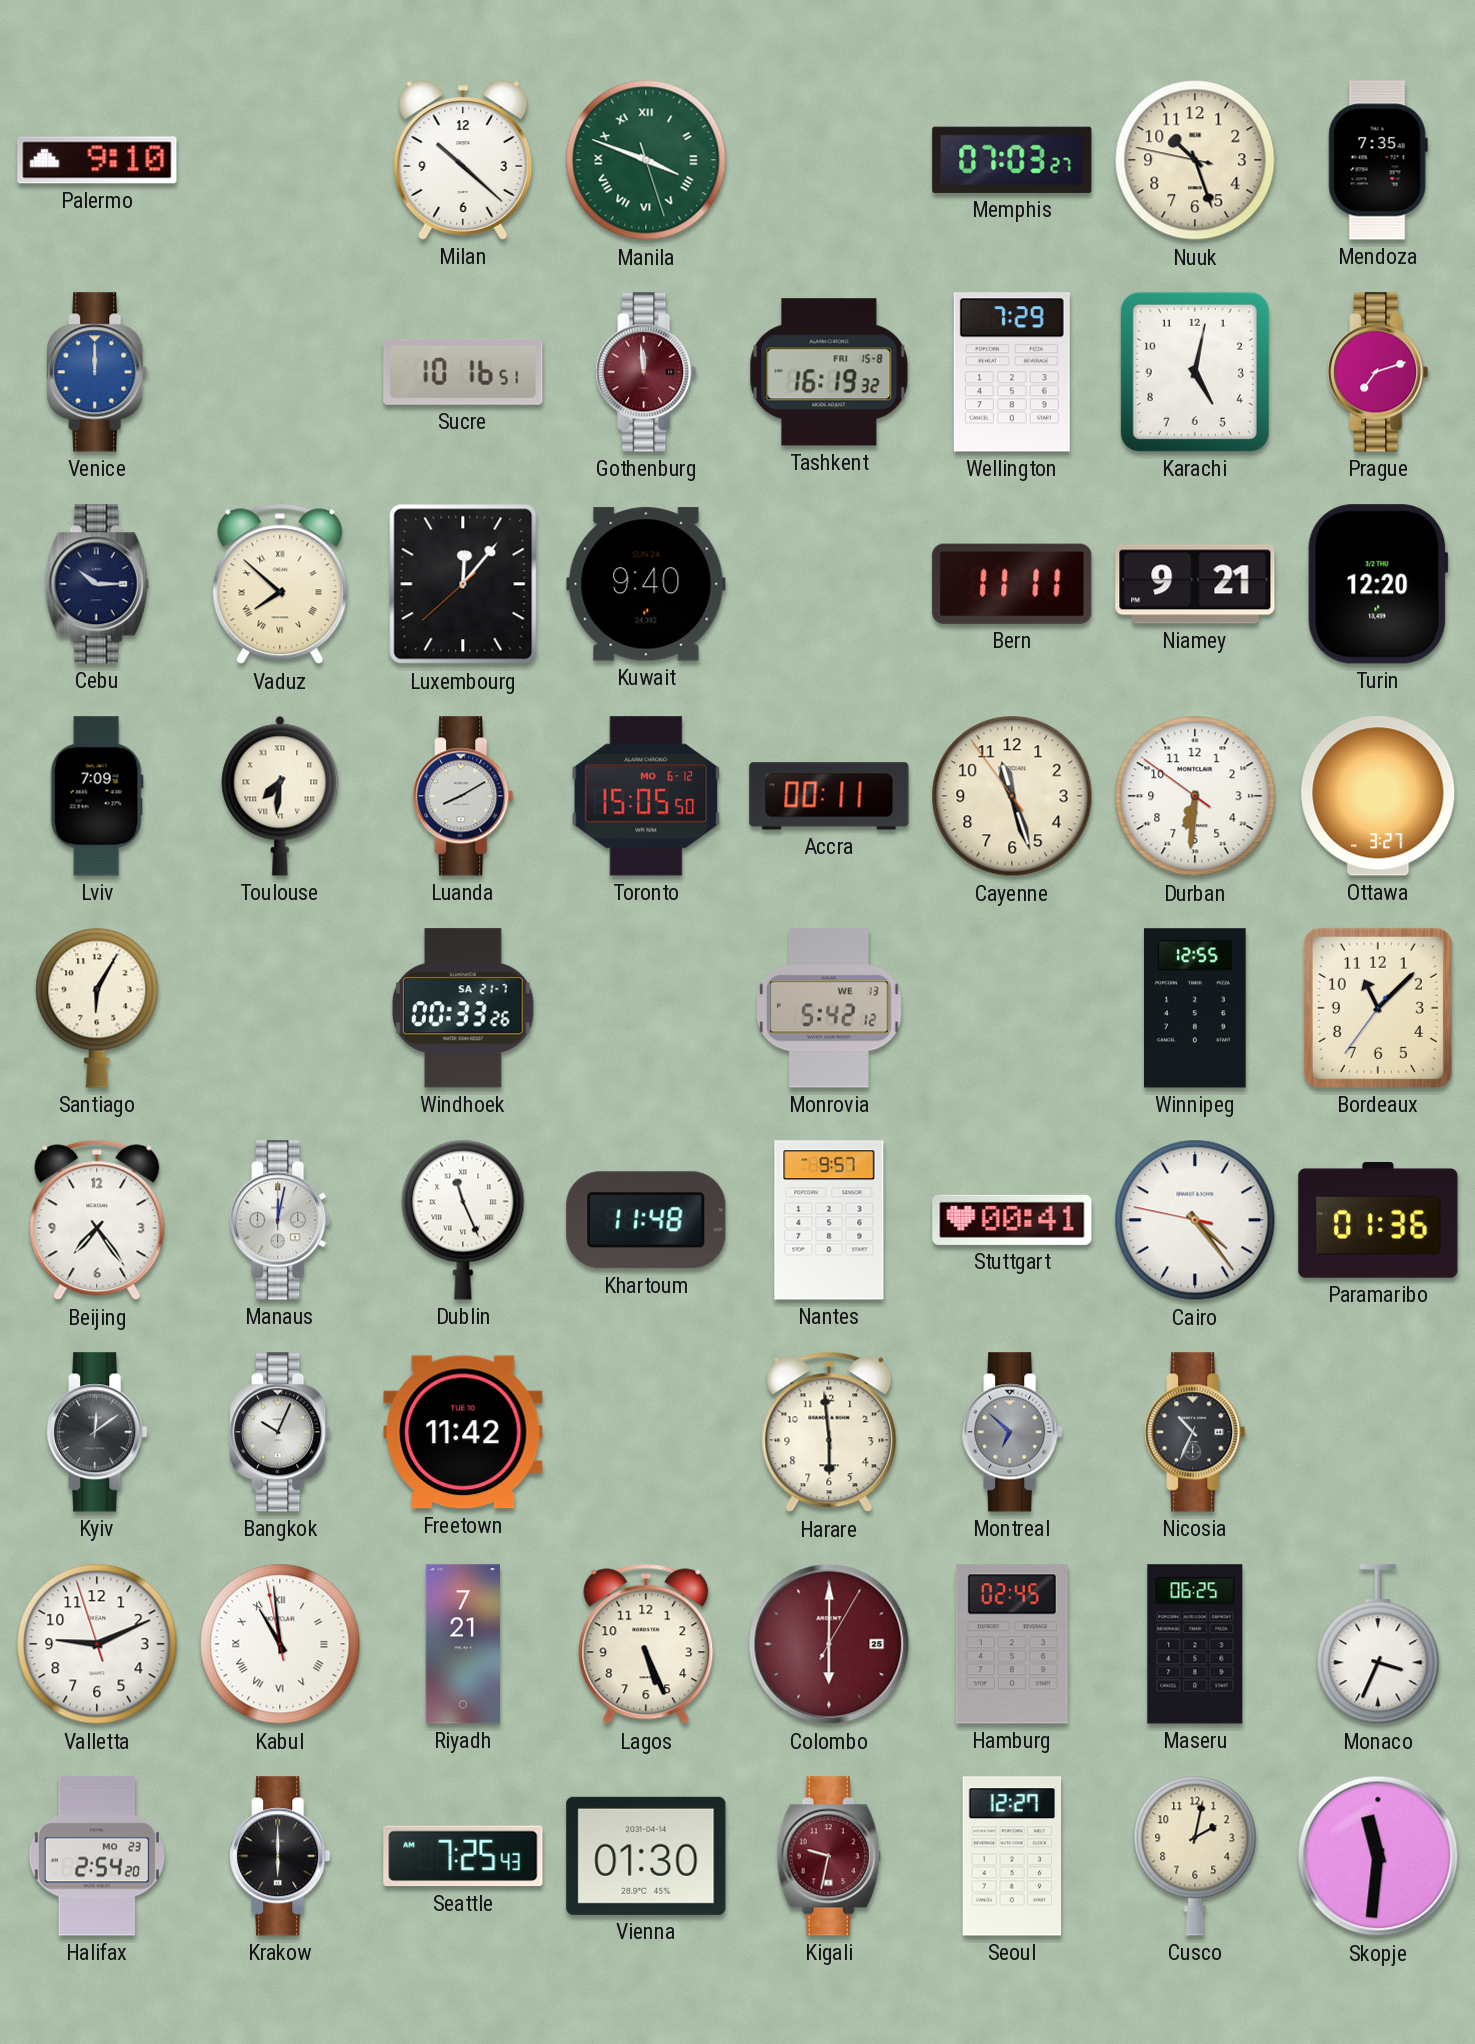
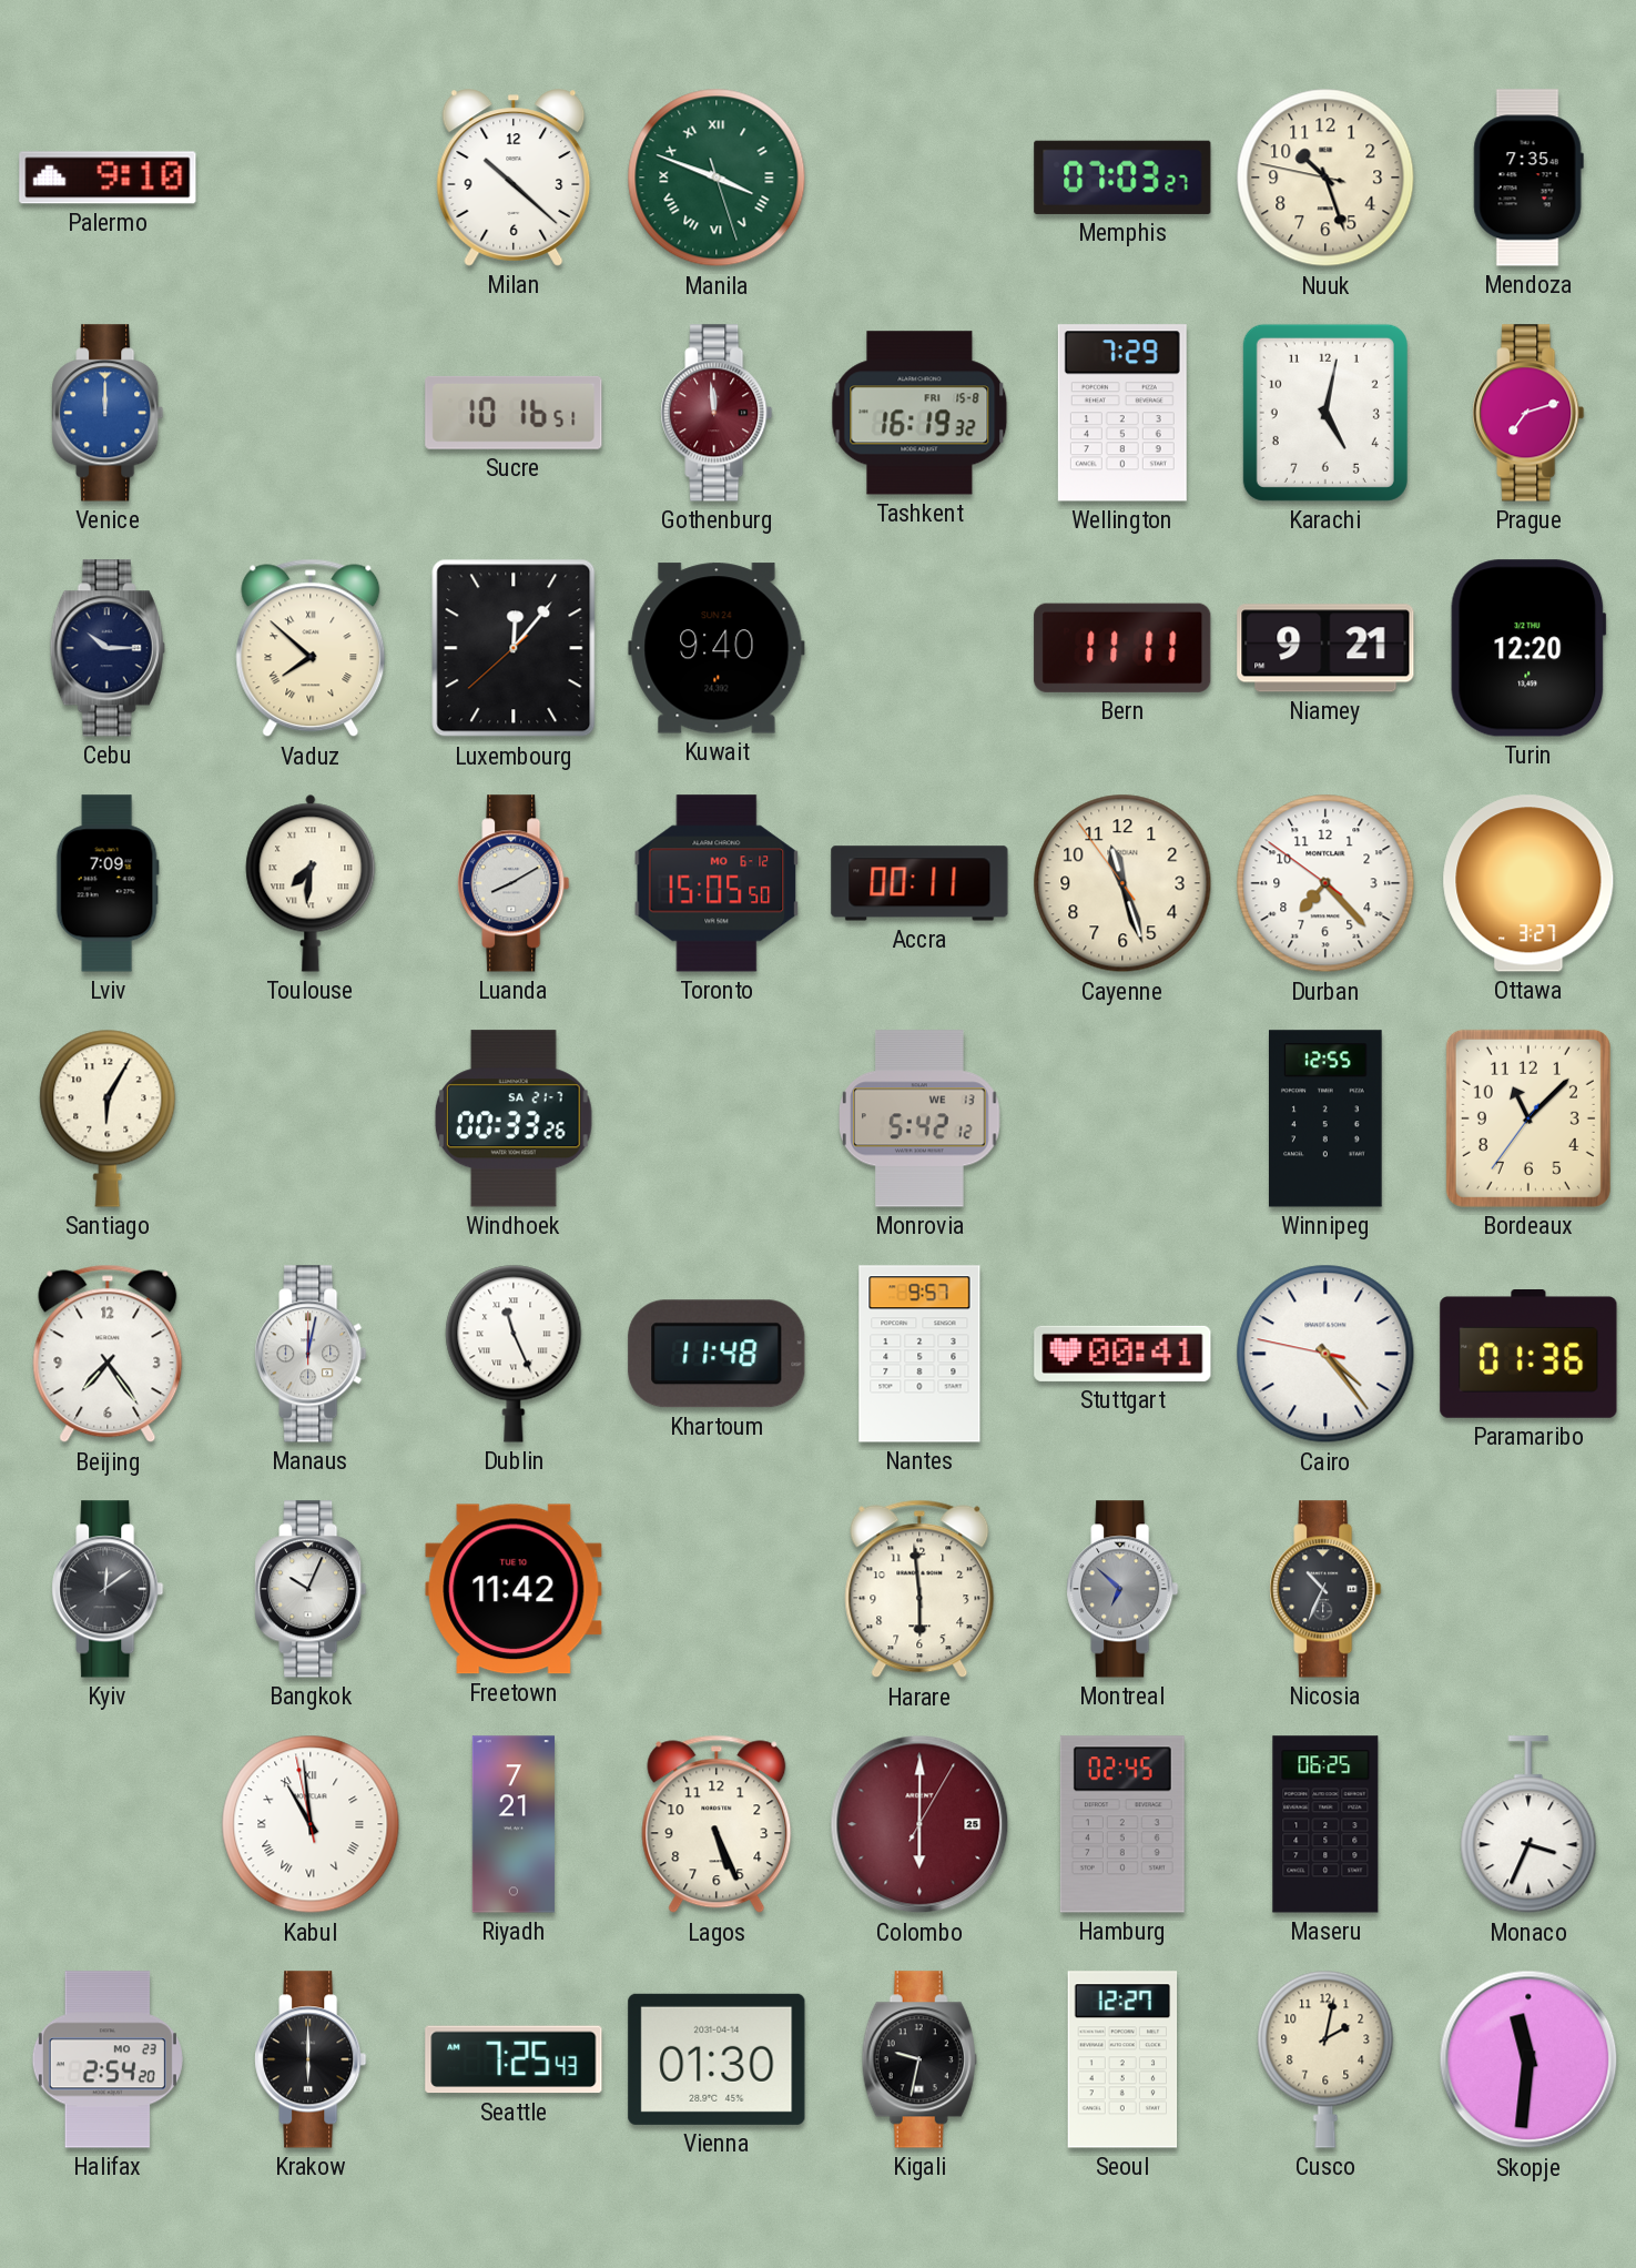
Durban: 6:30 -> 7:22
Valletta: 9:10 -> none
Kigali dial: burgundy -> black
